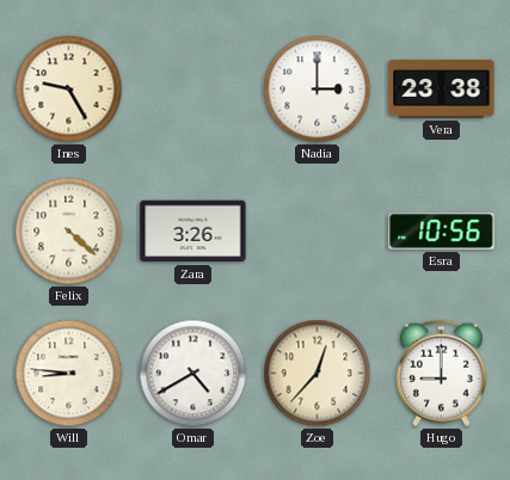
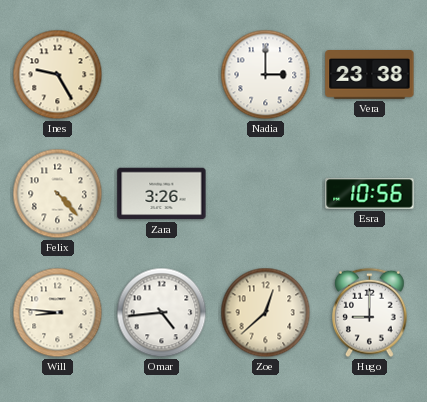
Felix: 4:22 -> 4:23
Omar: 4:40 -> 4:44
Zoe: 12:37 -> 12:38
